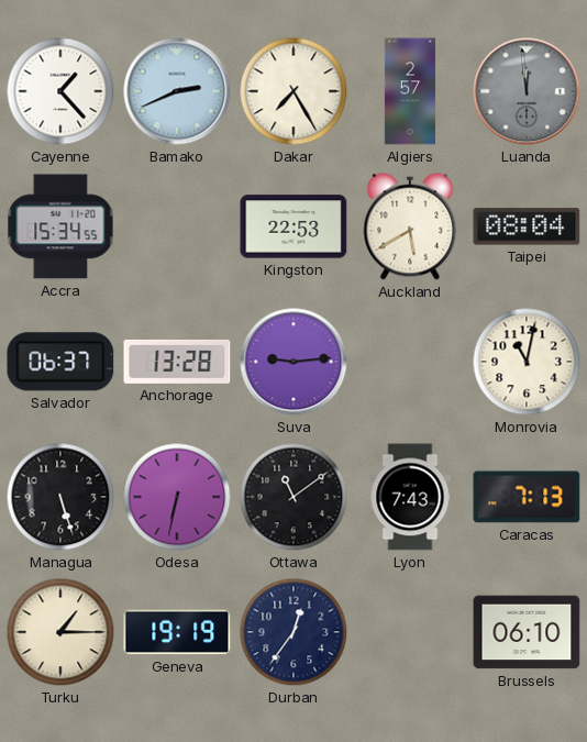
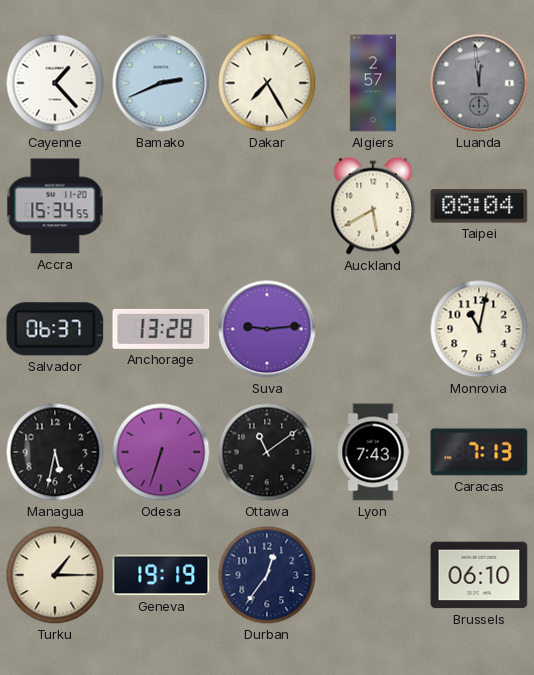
Kingston: 22:53 -> none
Managua: 5:27 -> 5:32
Odesa: 6:32 -> 6:33
